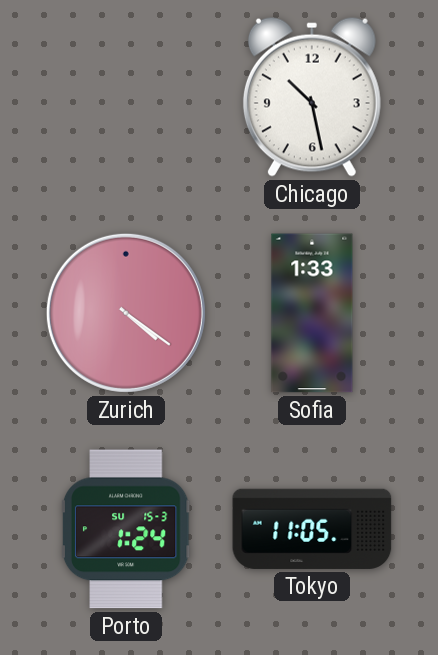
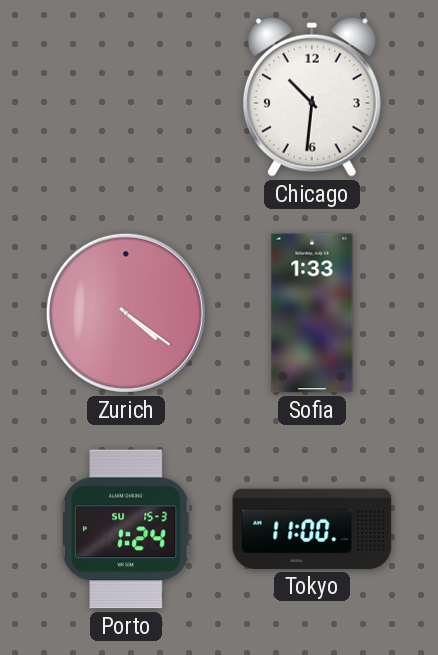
Chicago: 10:28 -> 10:31
Tokyo: 11:05 -> 11:00
